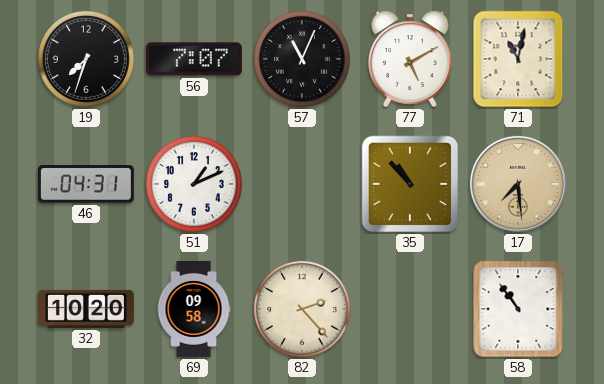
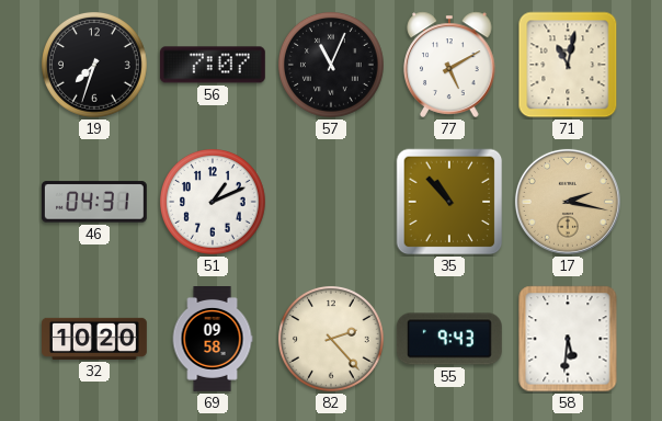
17: 7:29 -> 2:17
55: none -> 9:43
58: 10:54 -> 5:31
